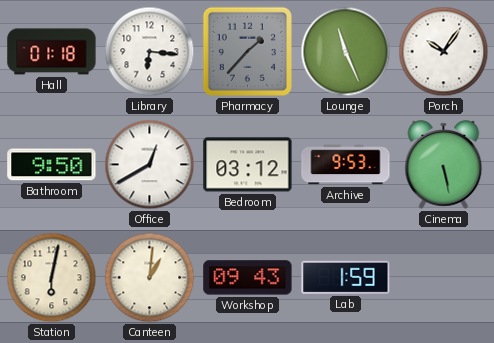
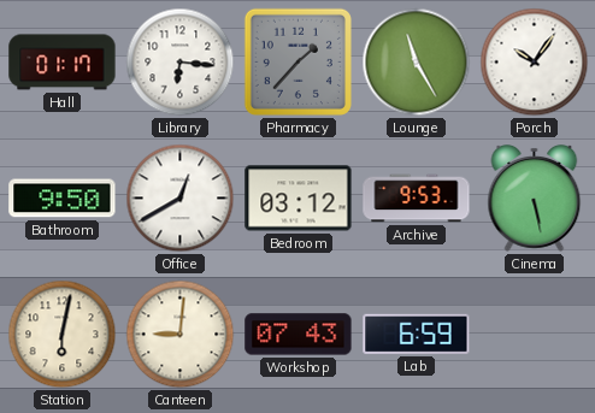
Hall: 01:18 -> 01:17
Lounge: 11:26 -> 11:25
Canteen: 1:01 -> 9:01
Workshop: 09:43 -> 07:43
Lab: 1:59 -> 6:59
